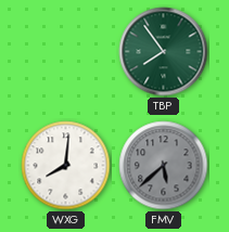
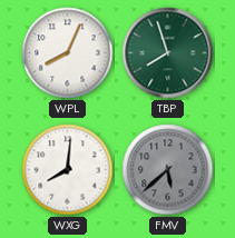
WPL: none -> 8:04
TBP: 7:54 -> 7:57
